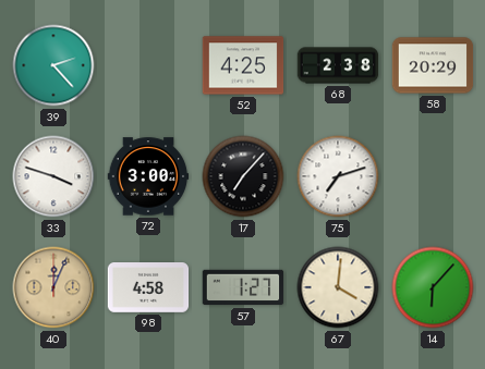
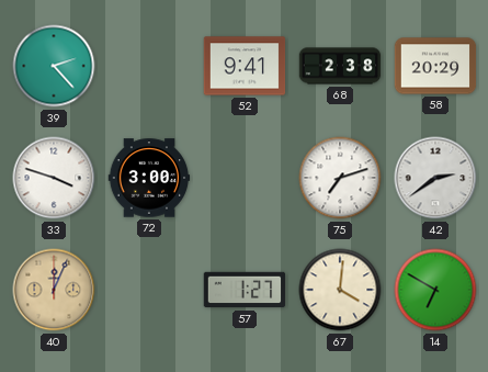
52: 4:25 -> 9:41
17: 7:07 -> none
42: none -> 2:39
98: 4:58 -> none
14: 6:07 -> 6:50
